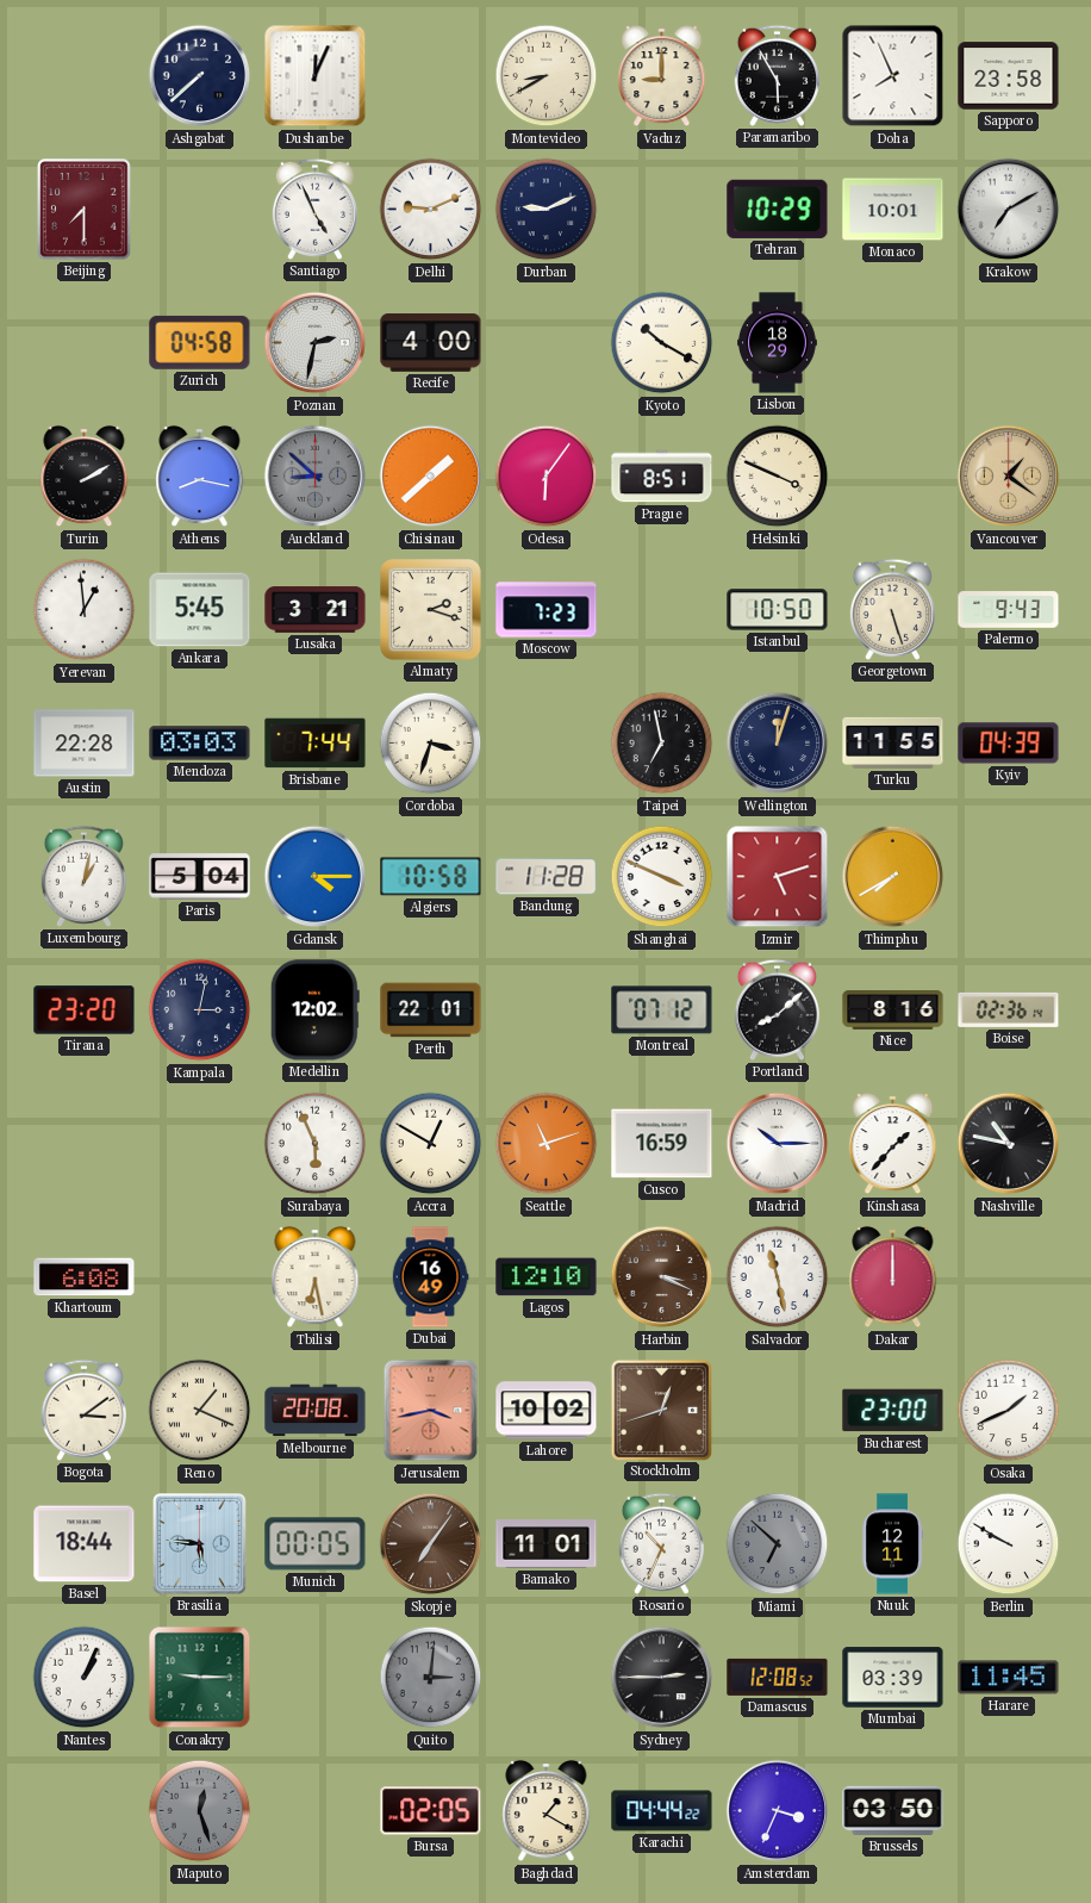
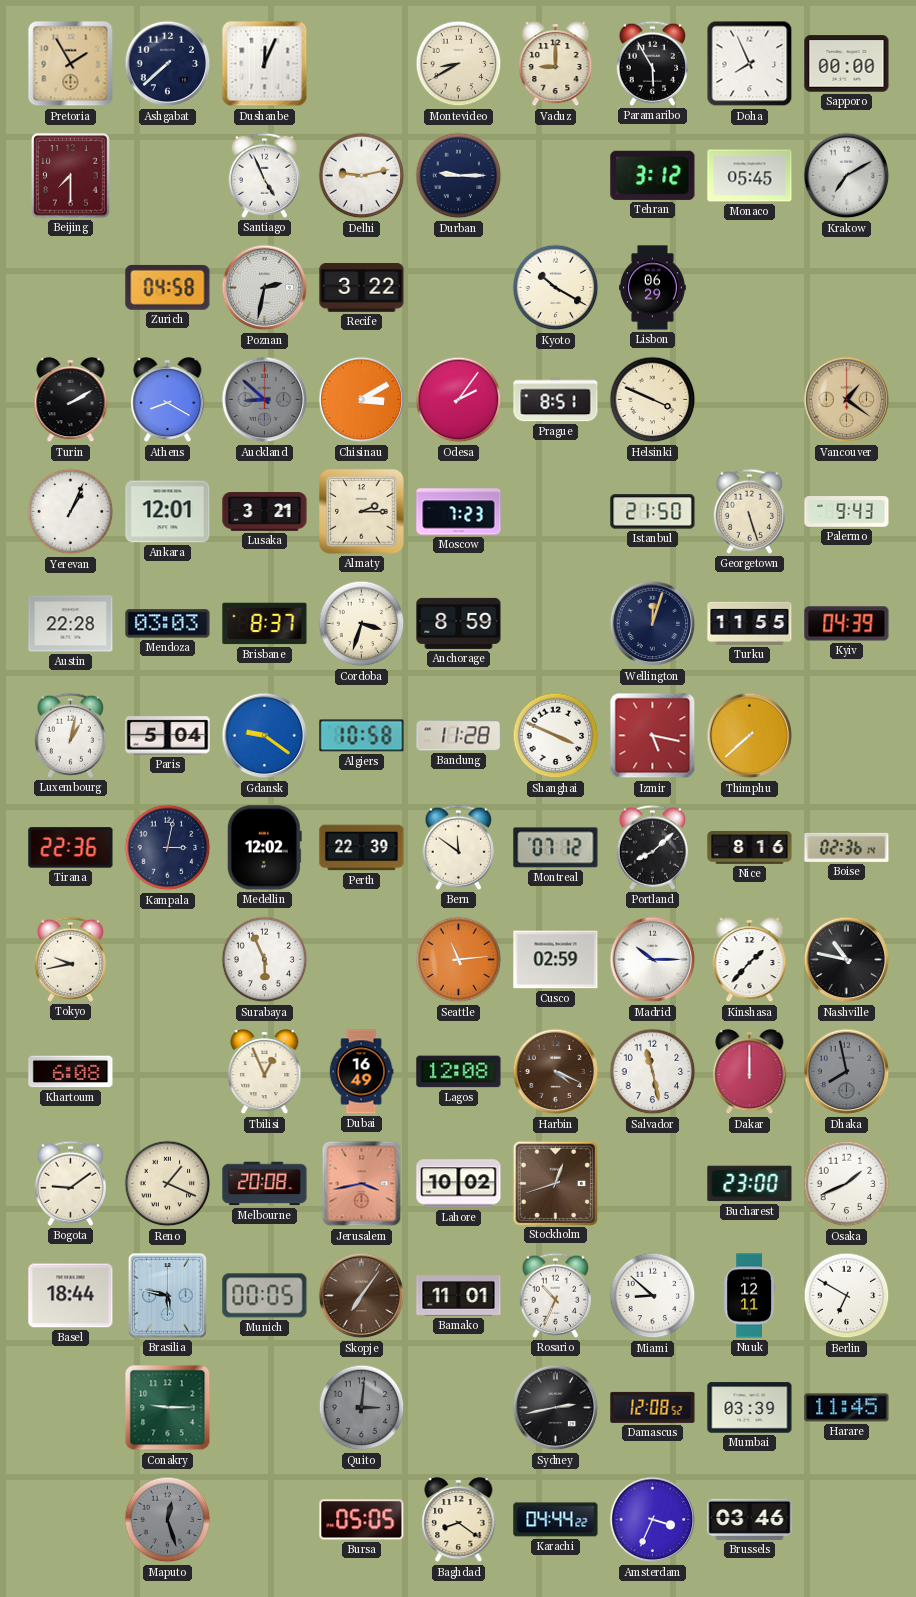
Pretoria: none -> 1:55
Sapporo: 23:58 -> 00:00
Delhi: 9:11 -> 9:13
Durban: 9:11 -> 9:15
Tehran: 10:29 -> 3:12
Monaco: 10:01 -> 05:45
Recife: 4:00 -> 3:22
Lisbon: 18:29 -> 06:29
Athens: 8:17 -> 8:20
Chisinau: 1:38 -> 3:10
Odesa: 6:06 -> 2:06
Yerevan: 12:59 -> 1:04
Ankara: 5:45 -> 12:01
Almaty: 2:18 -> 2:15
Istanbul: 10:50 -> 21:50
Brisbane: 7:44 -> 8:37
Anchorage: none -> 8:59
Taipei: 6:58 -> none
Gdansk: 4:15 -> 9:21
Izmir: 5:12 -> 5:17
Thimphu: 7:40 -> 7:38
Tirana: 23:20 -> 22:36
Perth: 22:01 -> 22:39
Bern: none -> 11:51
Tokyo: none -> 9:43
Accra: 12:50 -> none
Seattle: 11:12 -> 11:14
Cusco: 16:59 -> 02:59
Tbilisi: 6:28 -> 12:56
Lagos: 12:10 -> 12:08
Harbin: 3:19 -> 4:19
Dhaka: none -> 7:58
Bogota: 3:09 -> 9:09
Brasilia: 5:46 -> 5:47
Miami: 6:52 -> 8:52
Miami dial: grey -> white
Berlin: 9:50 -> 6:50
Nantes: 1:04 -> none
Sydney: 2:45 -> 2:43
Bursa: 02:05 -> 05:05
Baghdad: 1:20 -> 8:21
Brussels: 03:50 -> 03:46
